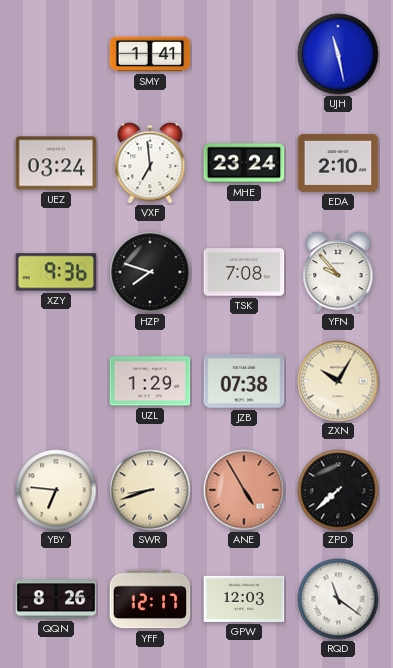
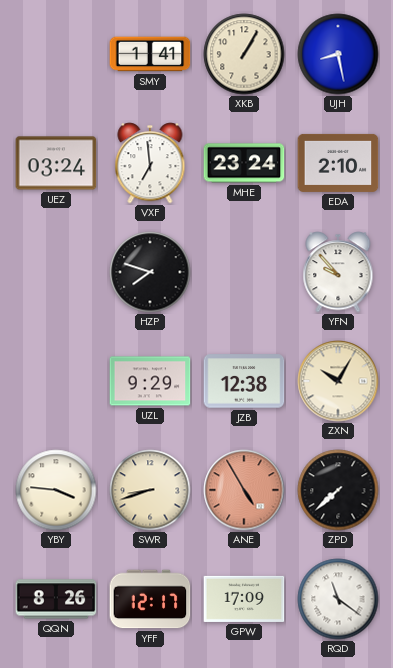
XKB: none -> 1:05
UJH: 11:28 -> 8:28
XZY: 9:36 -> none
TSK: 7:08 -> none
UZL: 1:29 -> 9:29
JZB: 07:38 -> 12:38
YBY: 6:46 -> 3:46
GPW: 12:03 -> 17:09
